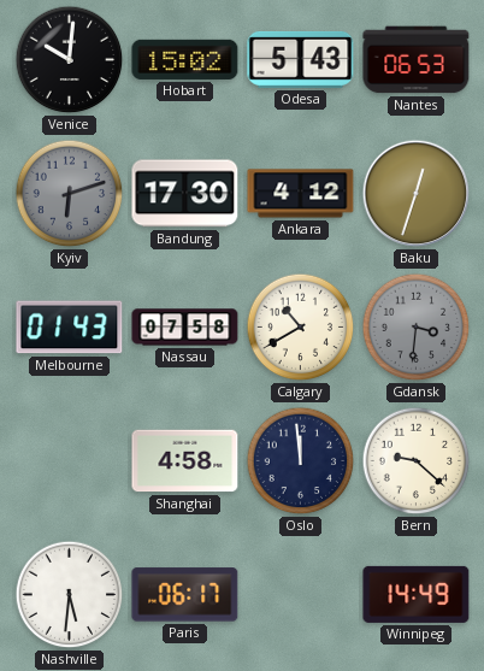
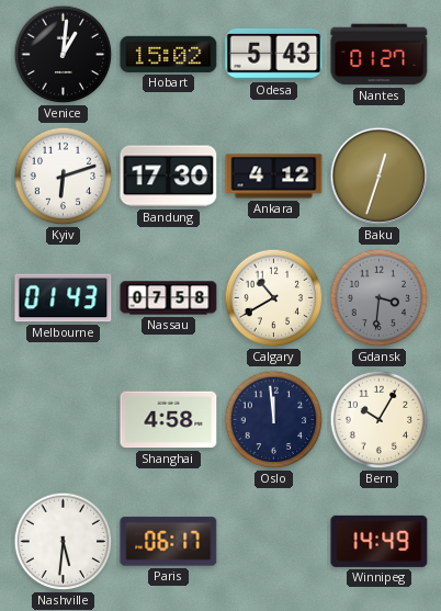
Venice: 10:01 -> 1:01
Nantes: 06:53 -> 01:27
Kyiv dial: grey -> white
Bern: 9:22 -> 10:05
